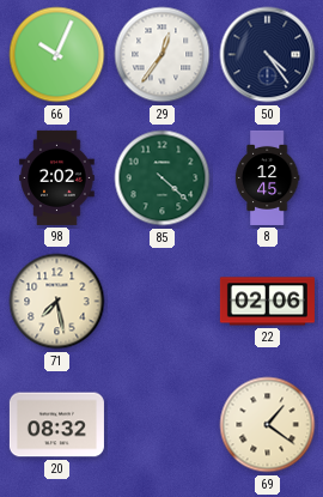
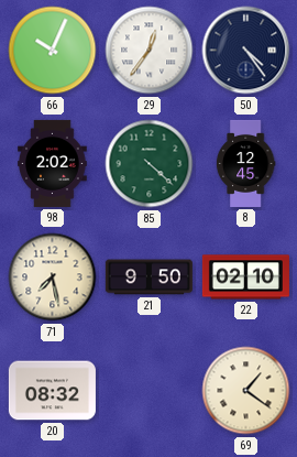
21: none -> 9:50
22: 02:06 -> 02:10
